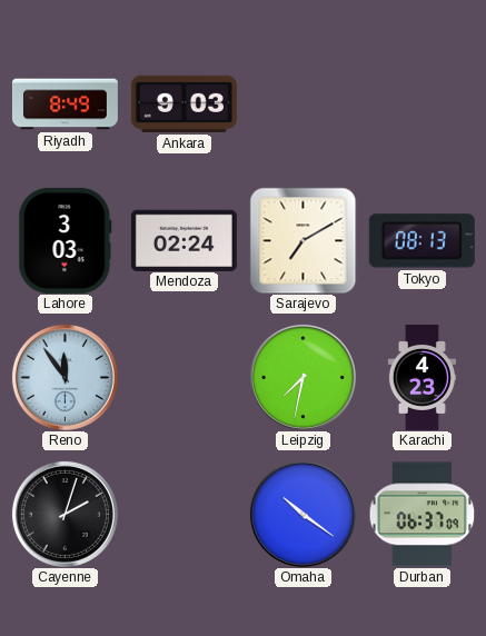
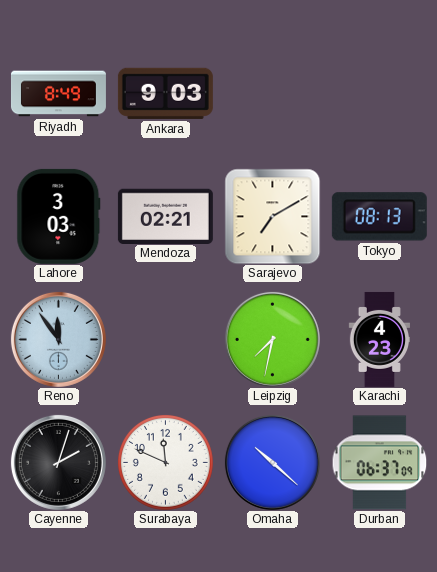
Mendoza: 02:24 -> 02:21
Surabaya: none -> 11:49
Omaha: 10:21 -> 10:22
